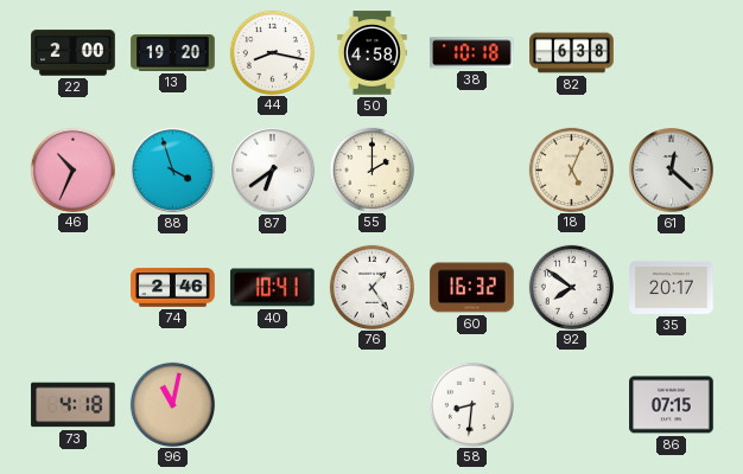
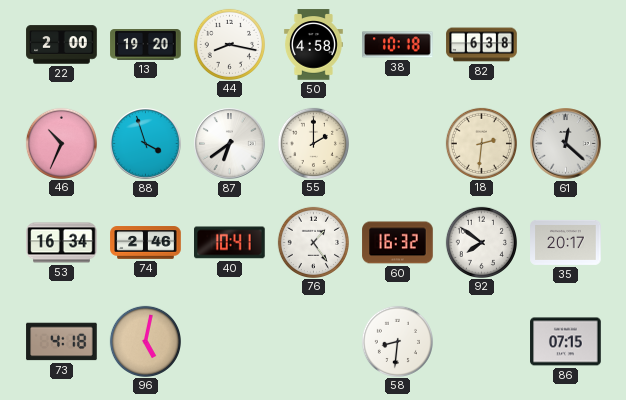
18: 5:04 -> 2:31
53: none -> 16:34
96: 11:02 -> 5:02
